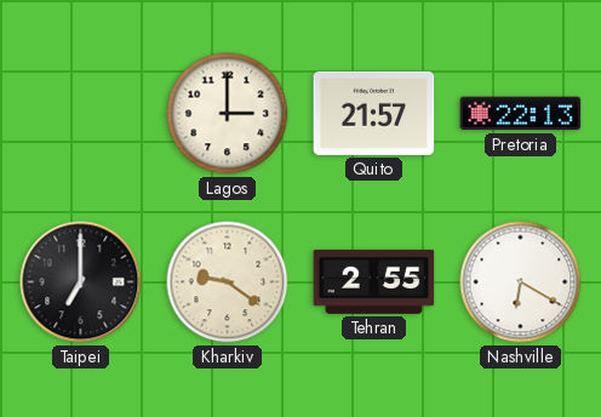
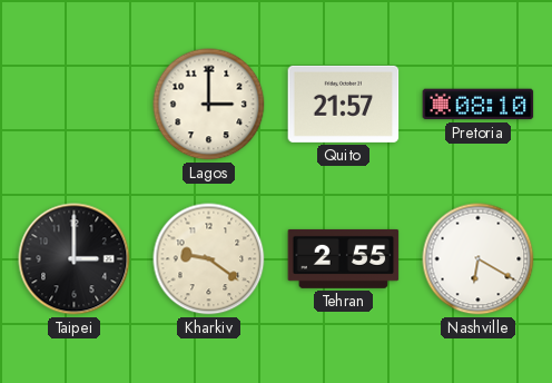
Pretoria: 22:13 -> 08:10
Taipei: 7:00 -> 3:00
